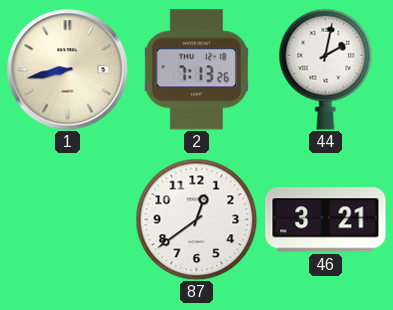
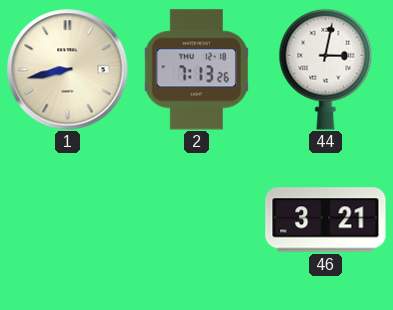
44: 2:02 -> 3:02
87: 12:39 -> none
